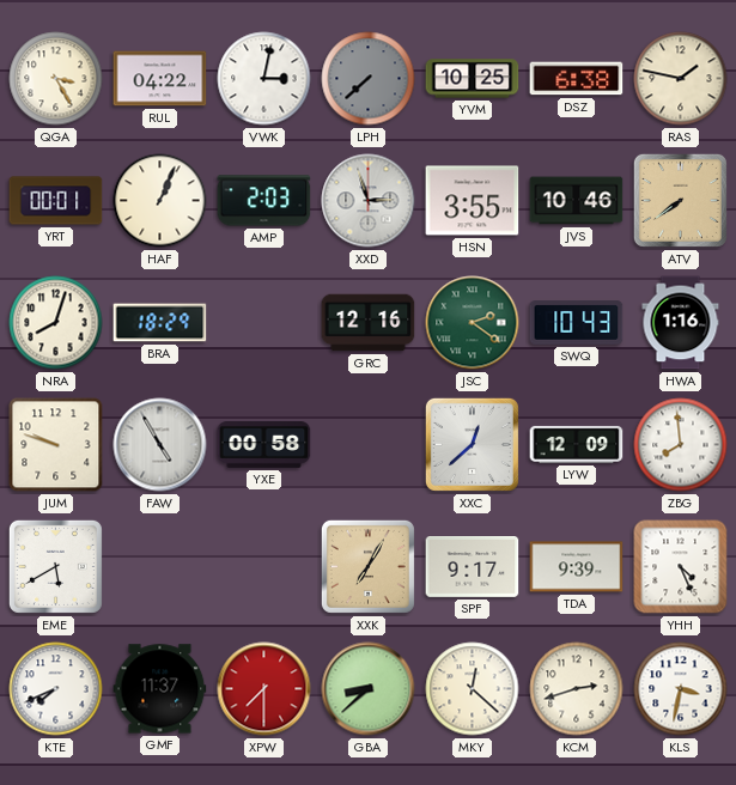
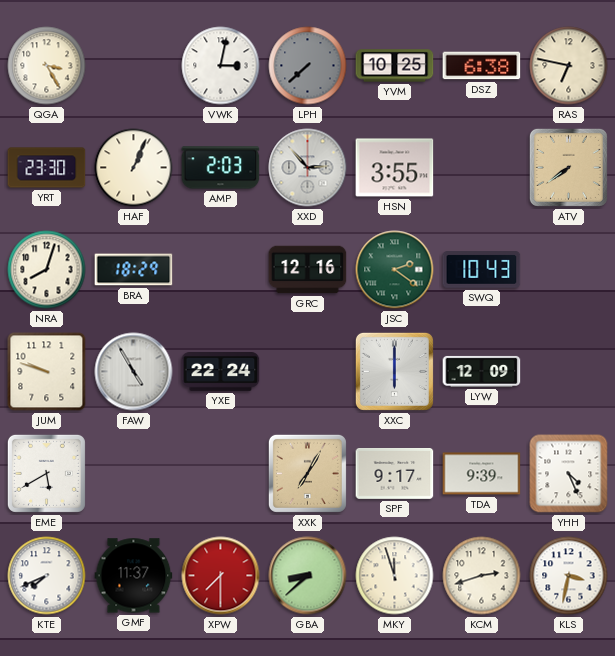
RUL: 04:22 -> none
RAS: 1:47 -> 6:47
YRT: 00:01 -> 23:30
XXD: 2:57 -> 2:53
JVS: 10:46 -> none
HWA: 1:16 -> none
YXE: 00:58 -> 22:24
XXC: 12:38 -> 6:00
ZBG: 7:59 -> none
MKY: 12:22 -> 11:57
